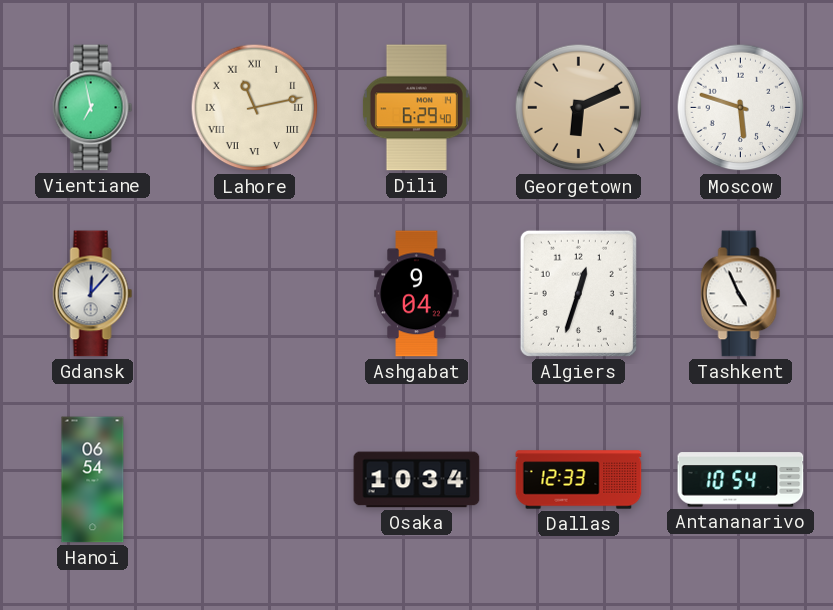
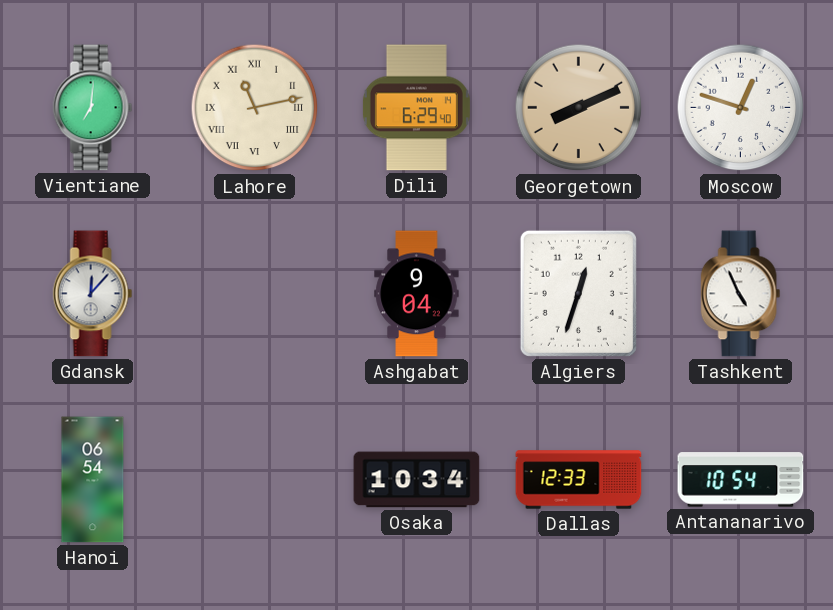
Vientiane: 6:58 -> 7:01
Georgetown: 6:11 -> 8:11
Moscow: 5:48 -> 12:48
